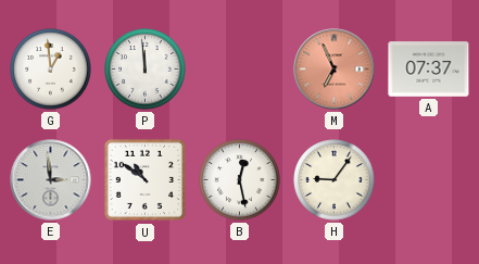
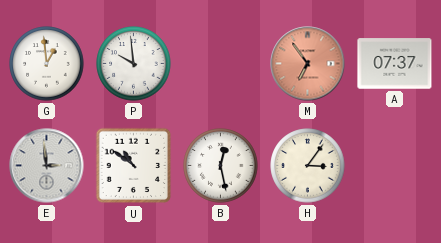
P: 11:59 -> 9:59
M: 6:56 -> 6:54
H: 9:06 -> 3:06
